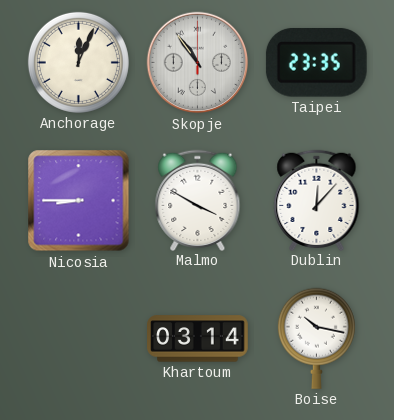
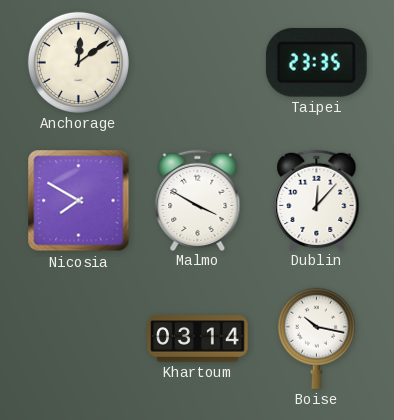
Anchorage: 12:04 -> 12:09
Skopje: 10:54 -> none
Nicosia: 8:45 -> 7:50
